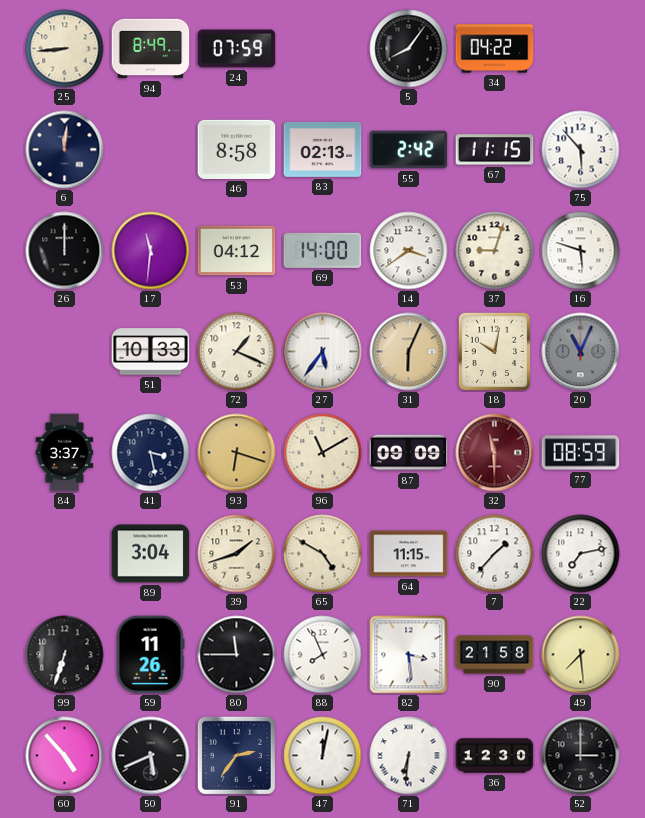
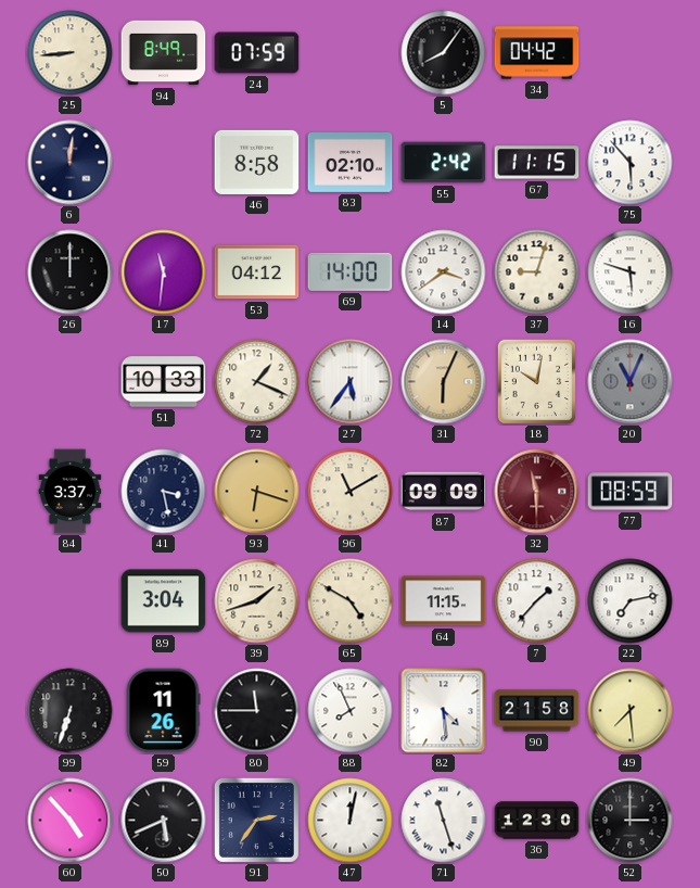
34: 04:22 -> 04:42
83: 02:13 -> 02:10
82: 3:29 -> 4:29
71: 6:31 -> 11:27
